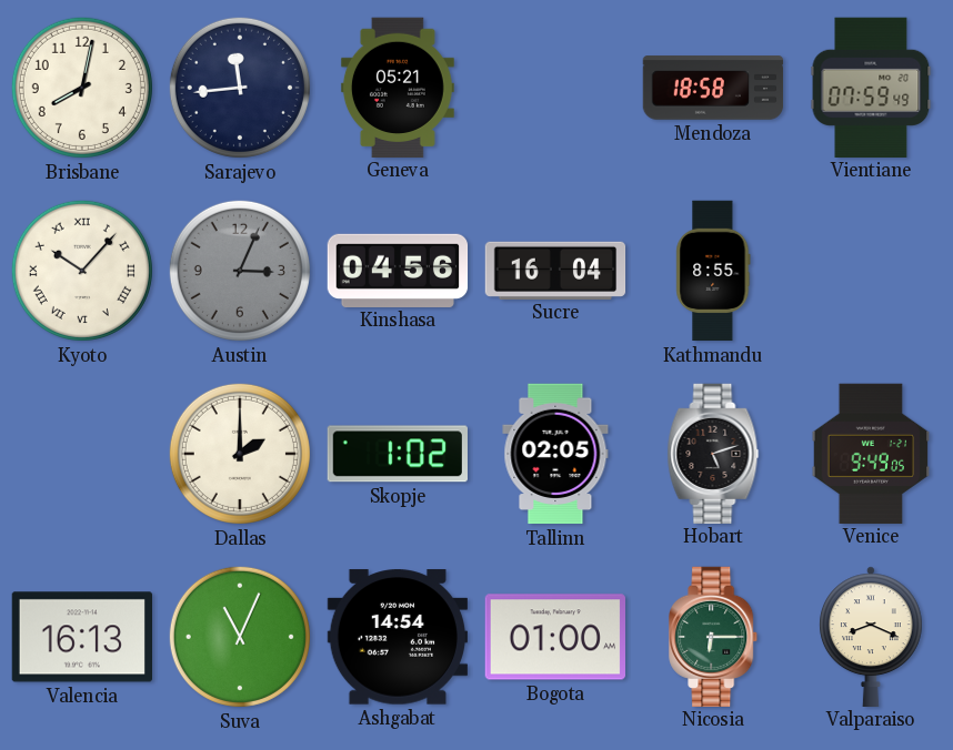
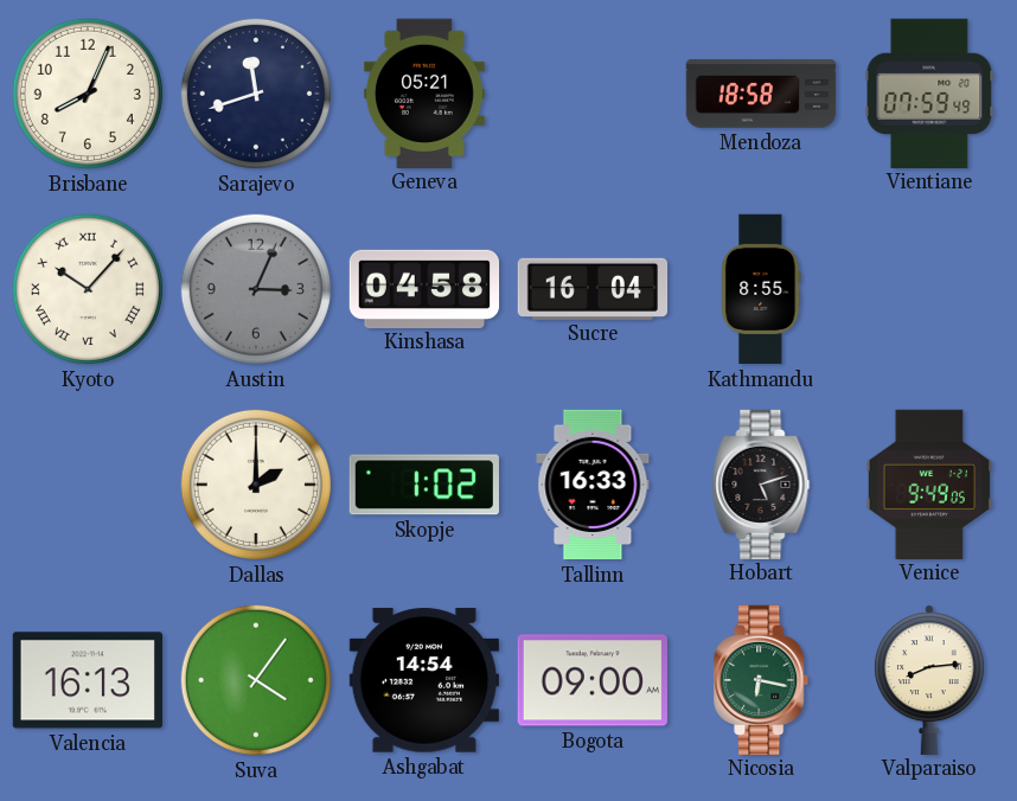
Brisbane: 8:02 -> 8:04
Sarajevo: 11:44 -> 11:42
Kinshasa: 04:56 -> 04:58
Tallinn: 02:05 -> 16:33
Suva: 11:04 -> 4:06
Bogota: 01:00 -> 09:00
Nicosia: 6:15 -> 6:17
Valparaiso: 8:19 -> 8:14
